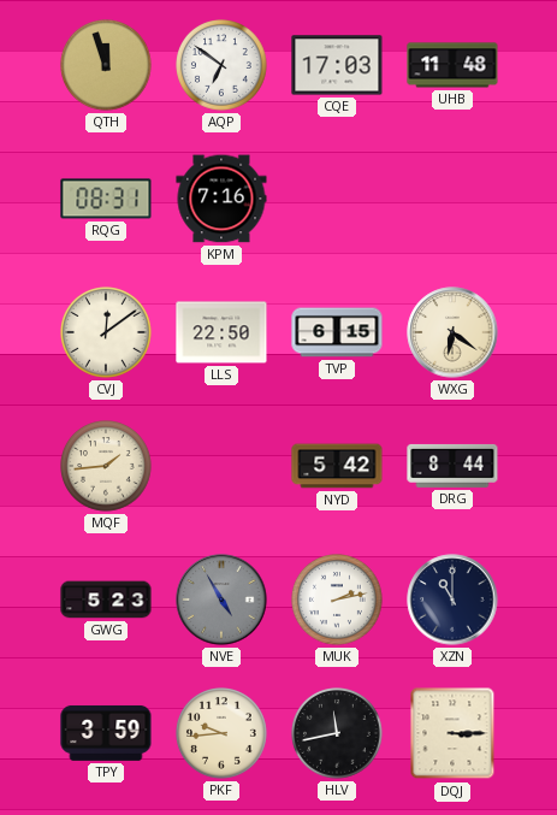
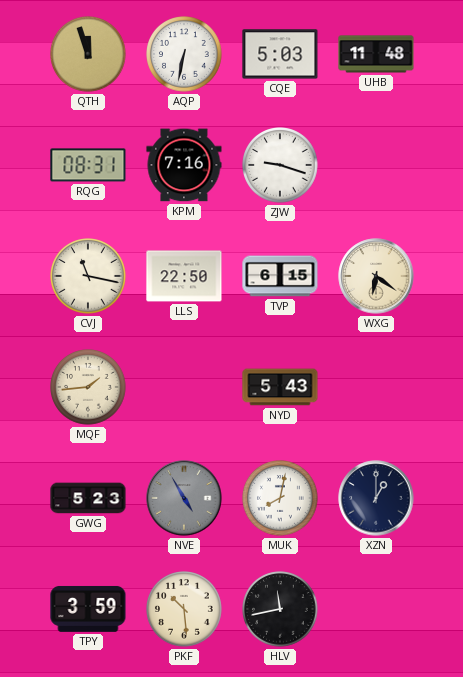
AQP: 6:51 -> 6:32
CQE: 17:03 -> 5:03
ZJW: none -> 9:18
CVJ: 12:09 -> 11:17
NYD: 5:42 -> 5:43
DRG: 8:44 -> none
MUK: 2:13 -> 8:02
XZN: 11:00 -> 1:00
PKF: 9:44 -> 10:29
DQJ: 3:15 -> none
